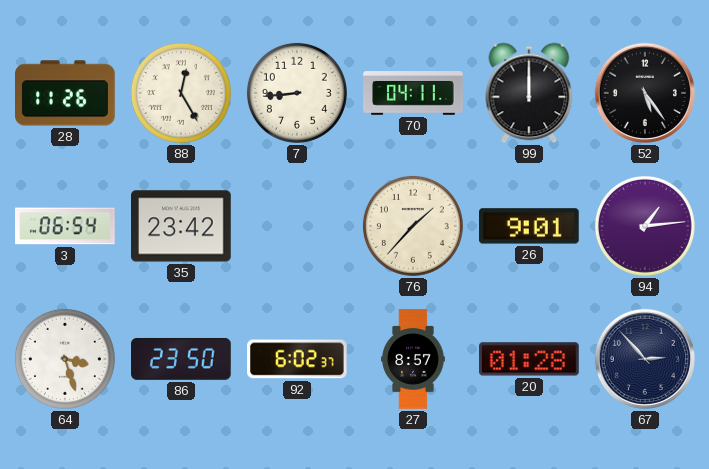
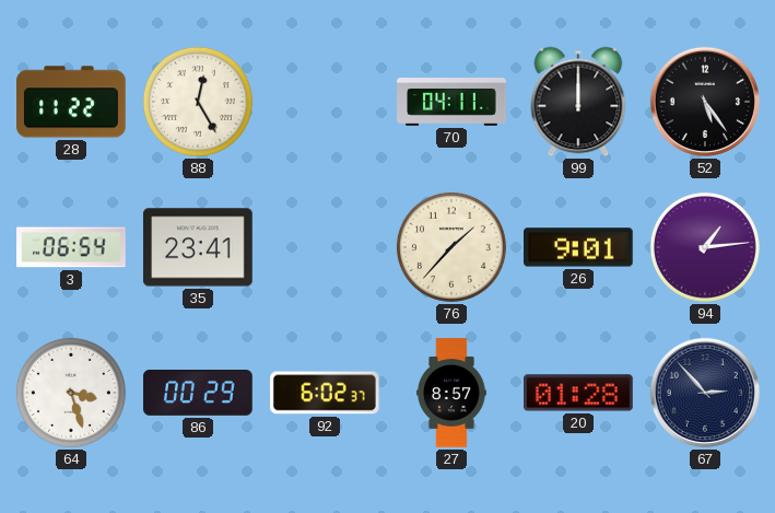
28: 11:26 -> 11:22
7: 8:44 -> none
35: 23:42 -> 23:41
86: 23:50 -> 00:29
